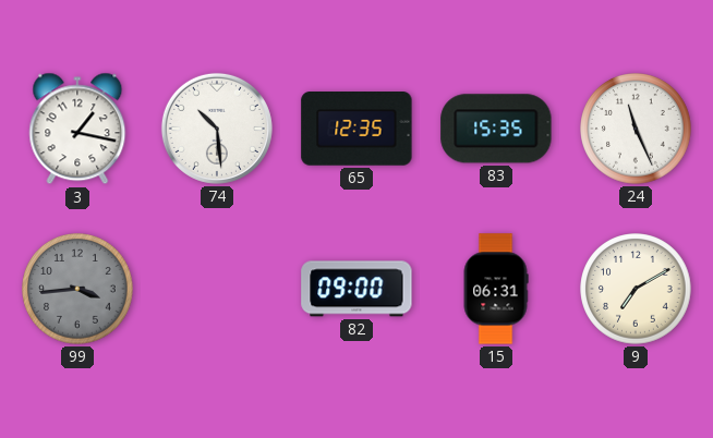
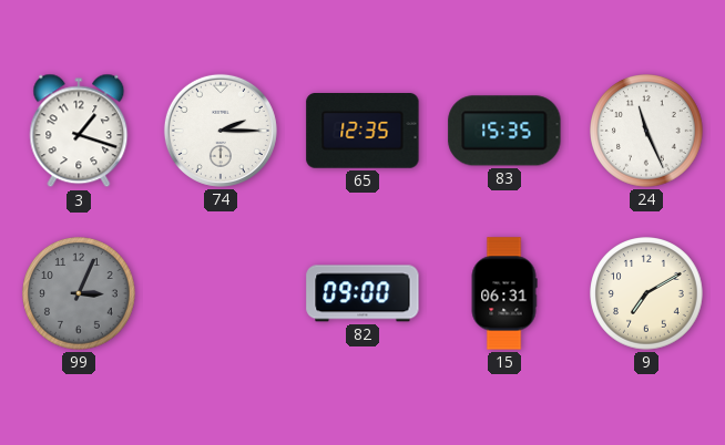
3: 1:17 -> 1:18
74: 10:29 -> 2:15
99: 3:44 -> 3:04
